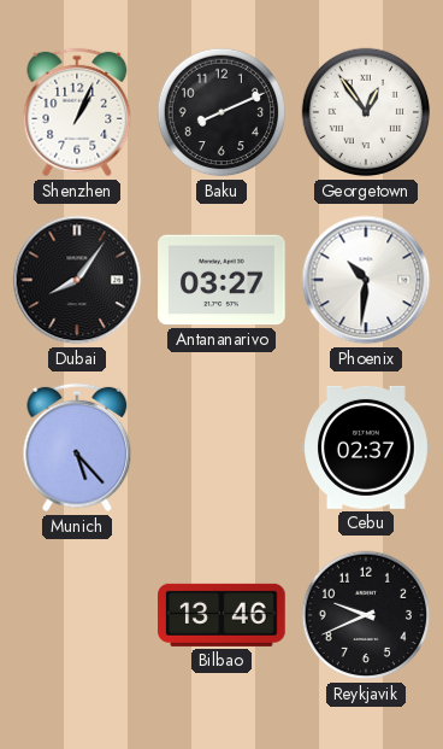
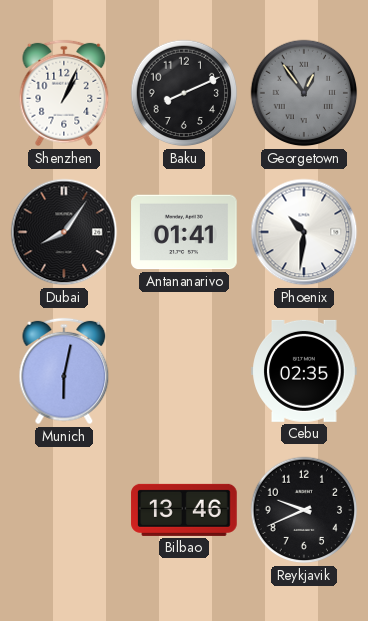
Georgetown dial: white -> grey
Antananarivo: 03:27 -> 01:41
Munich: 5:23 -> 6:02
Cebu: 02:37 -> 02:35
